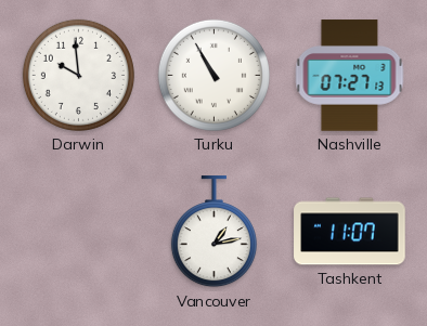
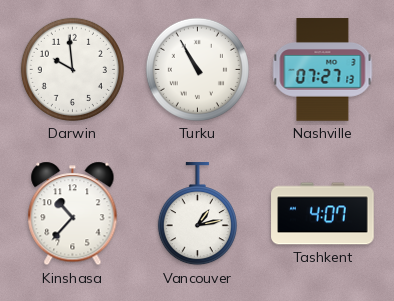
Kinshasa: none -> 10:37
Tashkent: 11:07 -> 4:07
